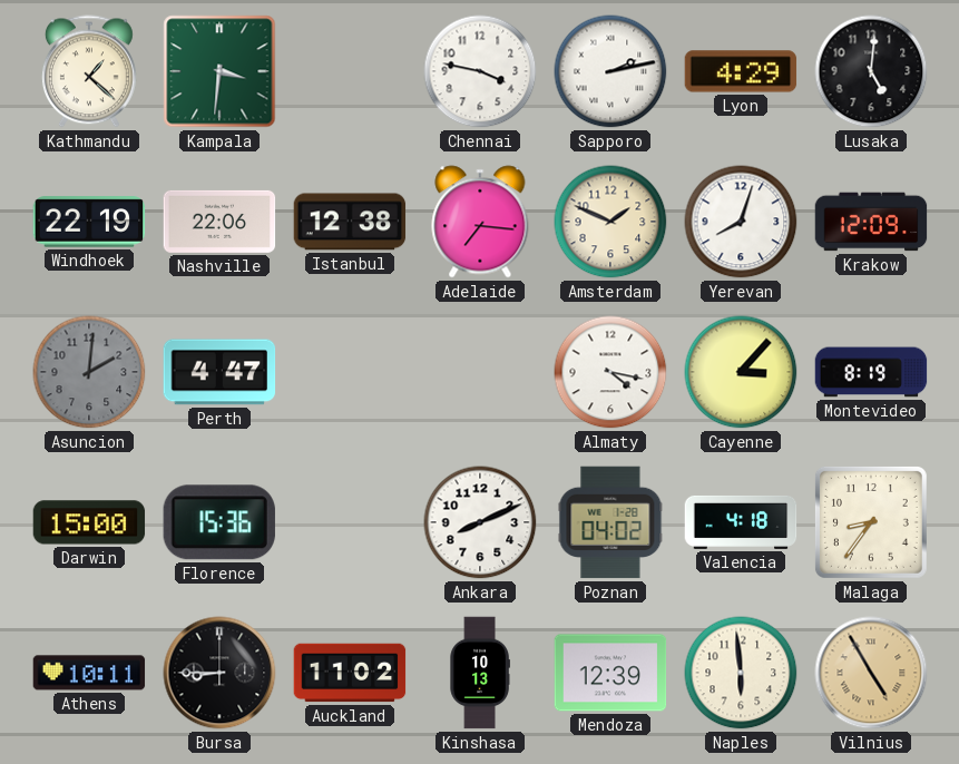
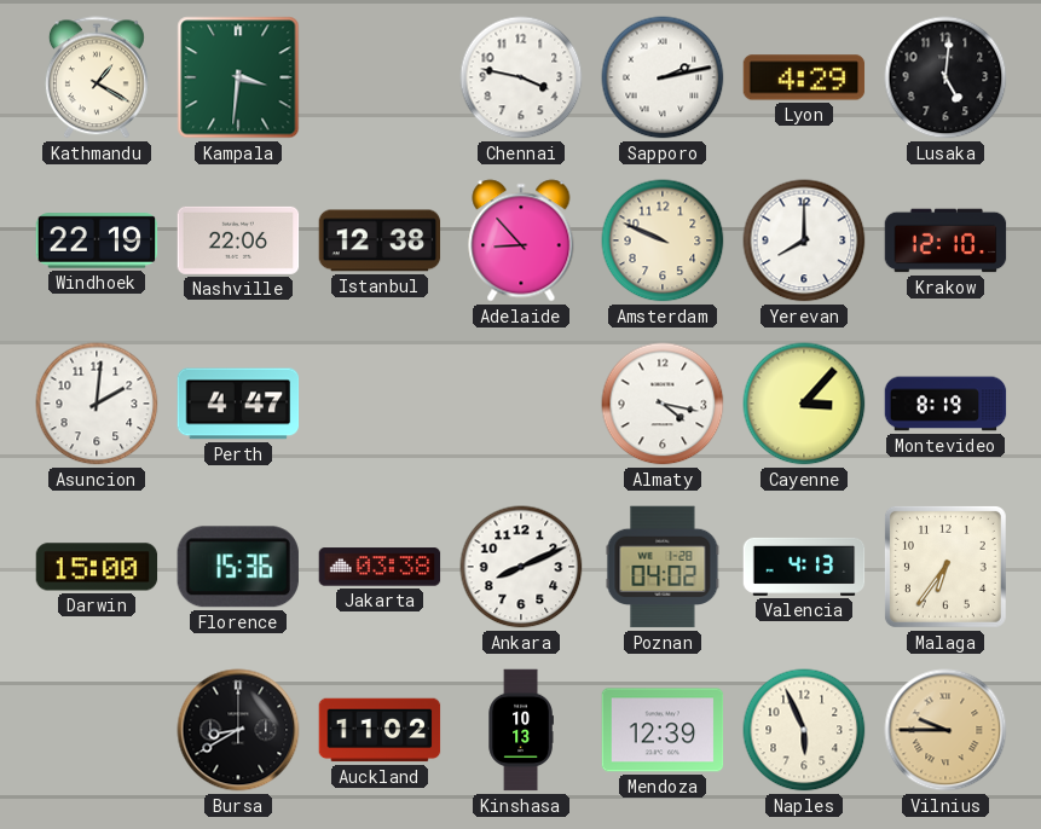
Kathmandu: 1:22 -> 1:20
Adelaide: 7:16 -> 8:53
Amsterdam: 1:49 -> 9:49
Yerevan: 8:03 -> 8:00
Krakow: 12:09 -> 12:10
Asuncion dial: grey -> white
Jakarta: none -> 03:38
Valencia: 4:18 -> 4:13
Malaga: 8:36 -> 6:36
Athens: 10:11 -> none
Bursa: 8:45 -> 8:40
Naples: 5:59 -> 5:56
Vilnius: 4:55 -> 9:45
